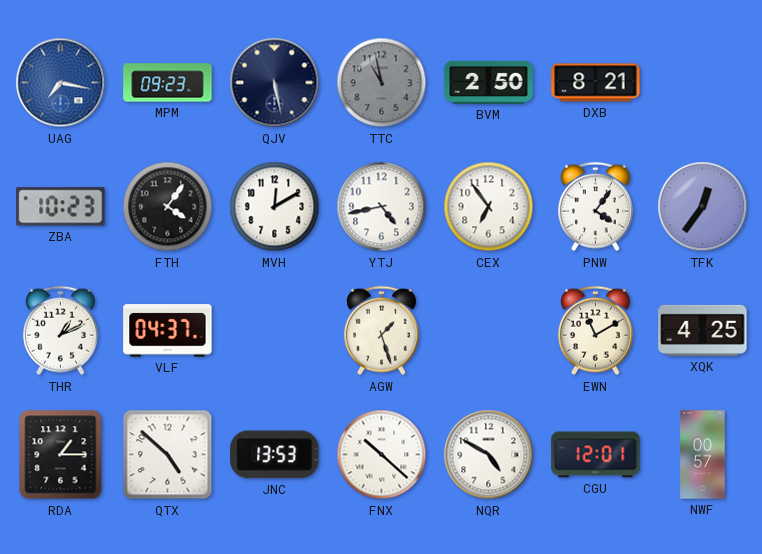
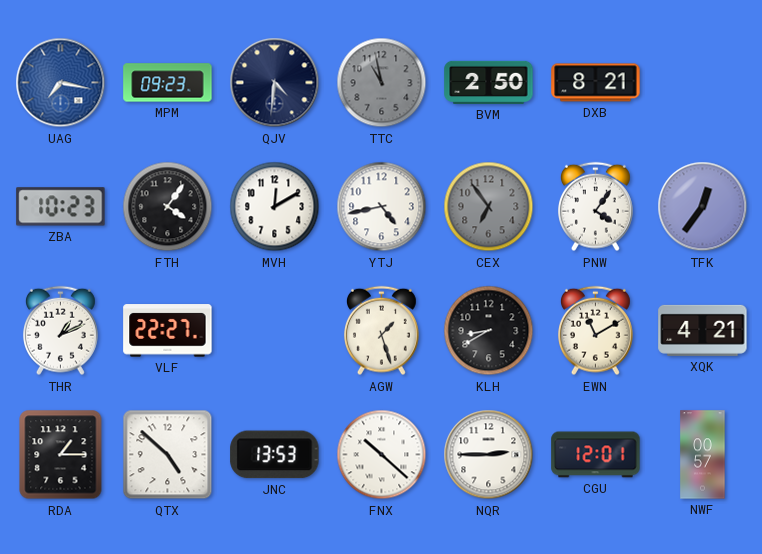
QJV: 5:28 -> 4:31
CEX dial: white -> grey
VLF: 04:37 -> 22:27
KLH: none -> 8:40
XQK: 4:25 -> 4:21
NQR: 4:50 -> 2:45
